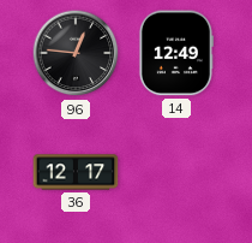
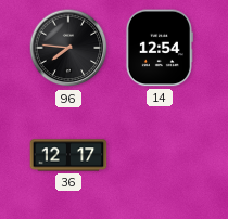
96: 12:46 -> 7:46
14: 12:49 -> 12:54
